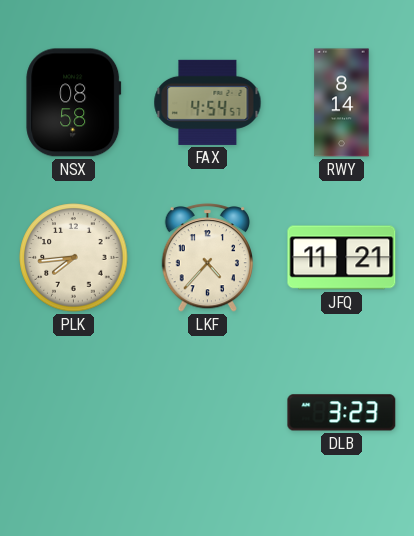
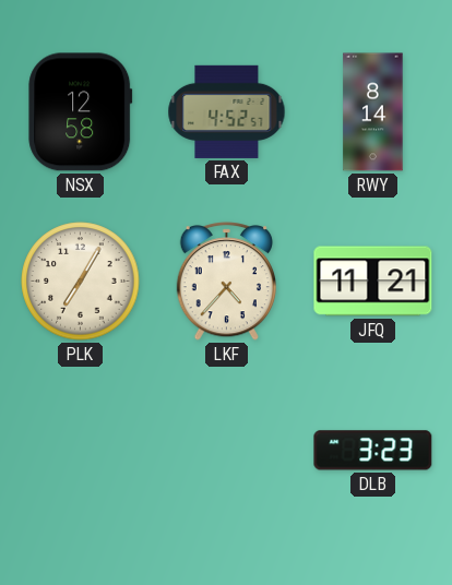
NSX: 08:58 -> 12:58
FAX: 4:54 -> 4:52
PLK: 7:44 -> 7:05
